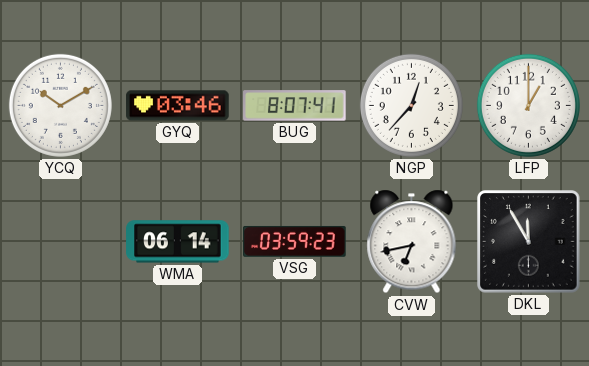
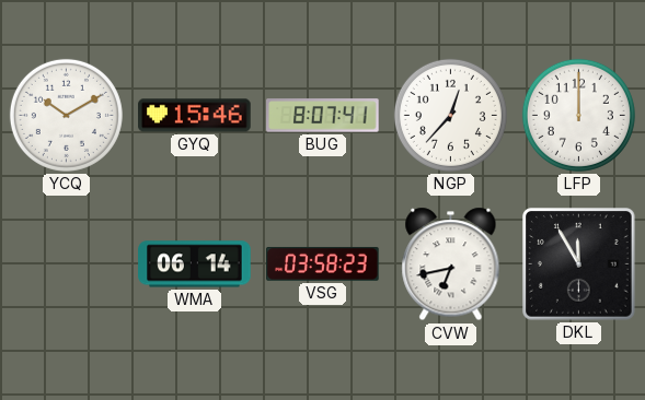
GYQ: 03:46 -> 15:46
LFP: 1:00 -> 12:00
VSG: 03:59 -> 03:58
